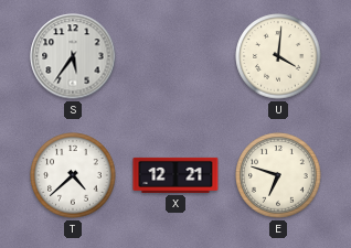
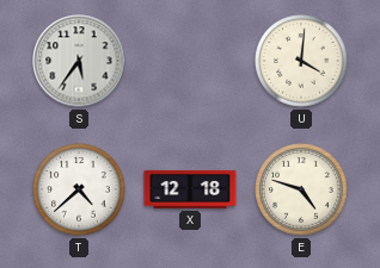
X: 12:21 -> 12:18
E: 6:48 -> 4:48
